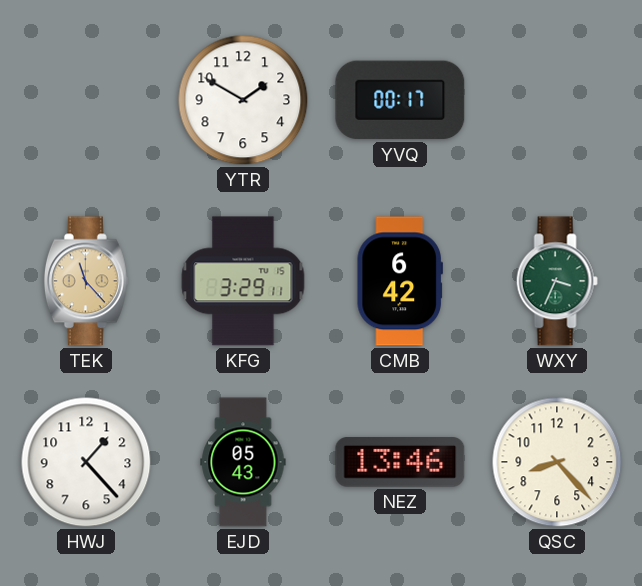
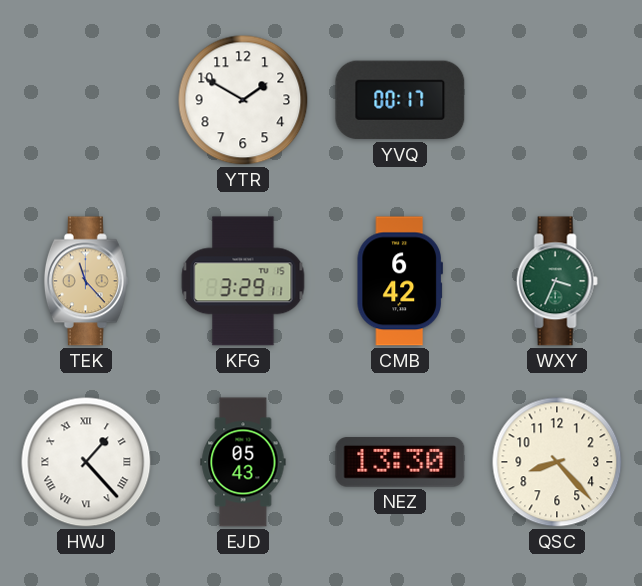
HWJ numerals: Arabic -> Roman
NEZ: 13:46 -> 13:30
